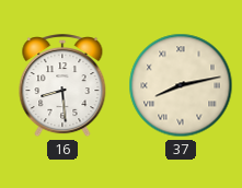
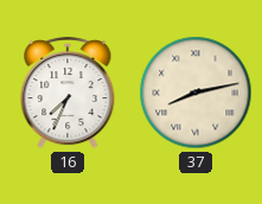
16: 8:29 -> 7:34
